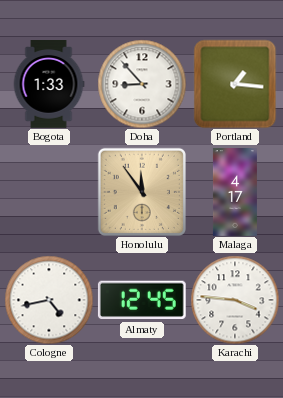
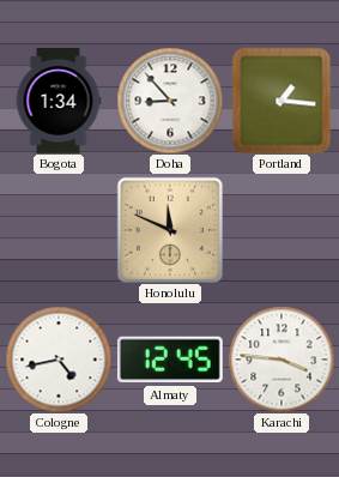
Bogota: 1:33 -> 1:34
Honolulu: 11:54 -> 11:49
Malaga: 4:17 -> none
